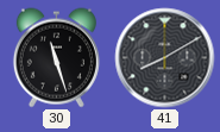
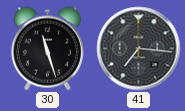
41: 8:10 -> 7:16
